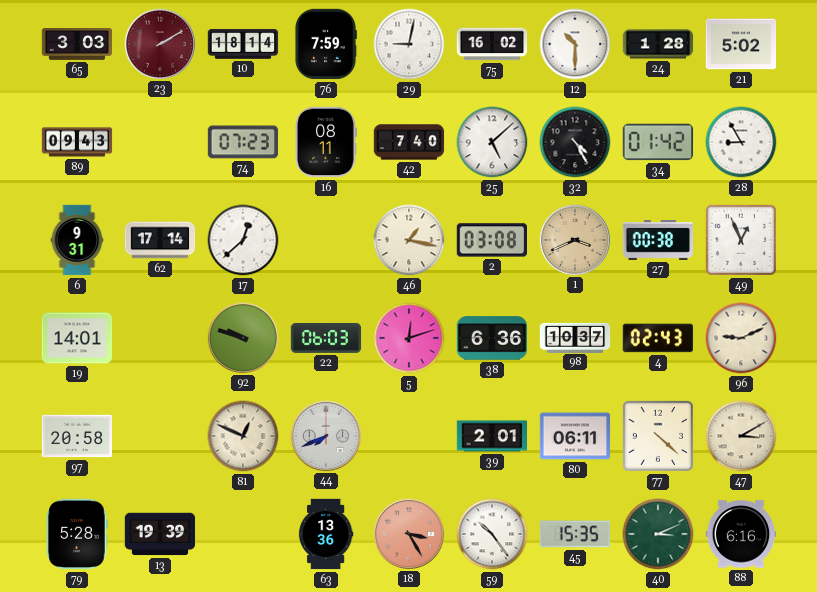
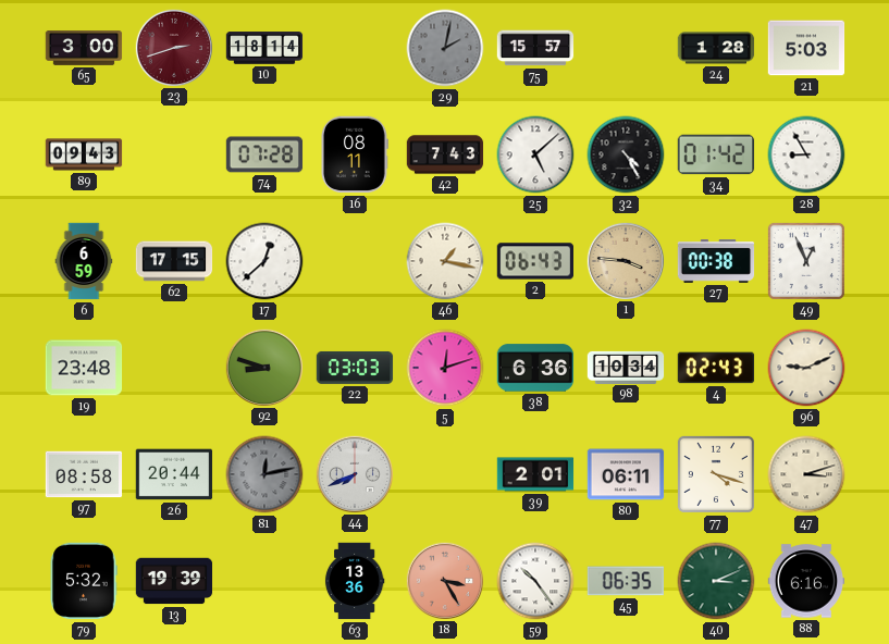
65: 3:03 -> 3:00
23: 2:10 -> 2:42
76: 7:59 -> none
29: 9:02 -> 2:02
29 dial: white -> grey
75: 16:02 -> 15:57
12: 10:30 -> none
21: 5:02 -> 5:03
74: 07:23 -> 07:28
42: 7:40 -> 7:43
6: 9:31 -> 6:59
62: 17:14 -> 17:15
2: 03:08 -> 06:43
1: 3:41 -> 3:46
19: 14:01 -> 23:48
92: 9:48 -> 8:48
22: 06:03 -> 03:03
98: 10:37 -> 10:34
97: 20:58 -> 08:58
26: none -> 20:44
81: 12:49 -> 12:13
81 dial: cream -> grey
77: 4:22 -> 4:18
47: 3:10 -> 3:12
79: 5:28 -> 5:32
45: 15:35 -> 06:35
